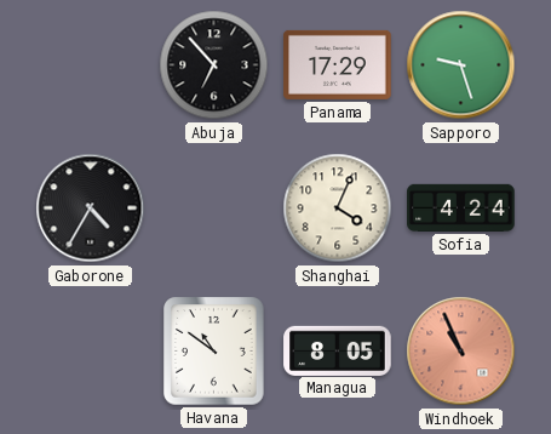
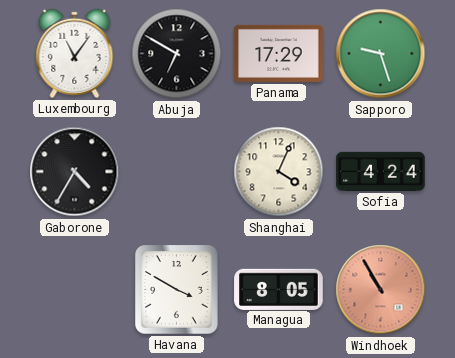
Luxembourg: none -> 11:06
Abuja: 6:53 -> 6:50
Havana: 10:51 -> 3:50
Windhoek: 10:56 -> 10:55
